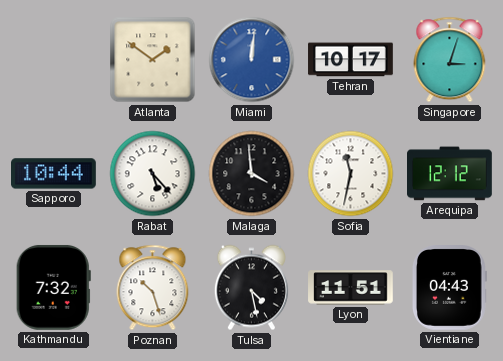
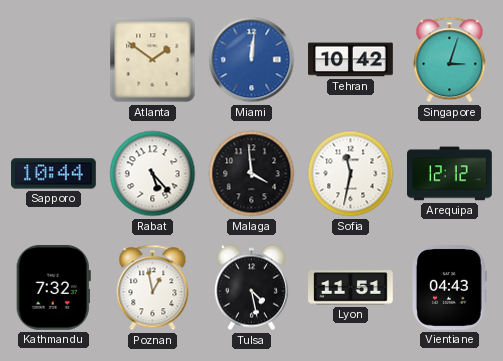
Tehran: 10:17 -> 10:42
Poznan: 10:27 -> 12:58
